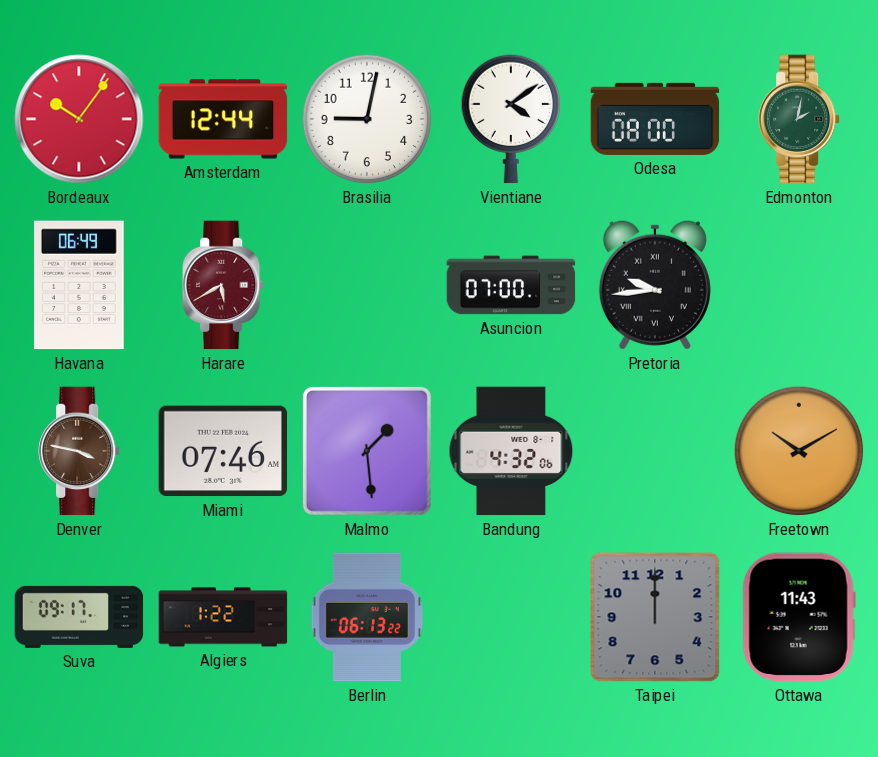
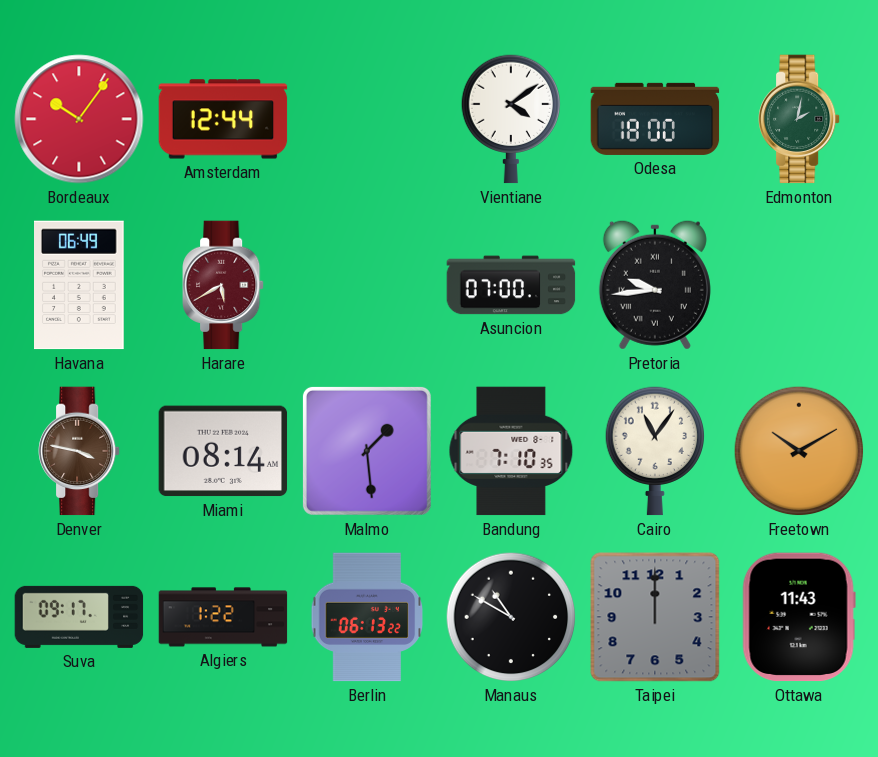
Brasilia: 9:02 -> none
Odesa: 08:00 -> 18:00
Miami: 07:46 -> 08:14
Bandung: 4:32 -> 7:10
Cairo: none -> 11:06
Manaus: none -> 10:50
